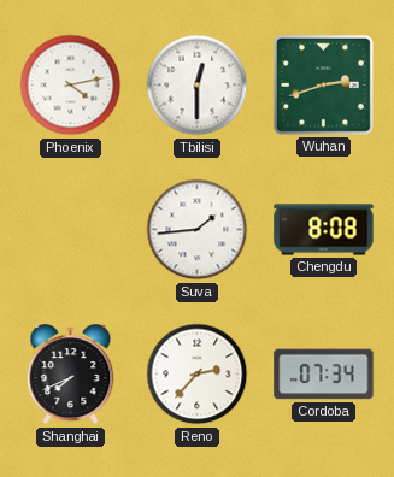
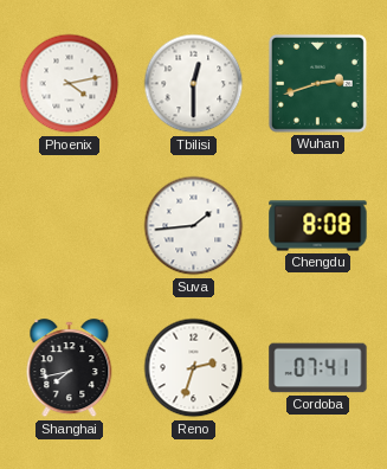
Shanghai: 7:41 -> 7:43
Reno: 2:37 -> 2:33
Cordoba: 07:34 -> 07:41
